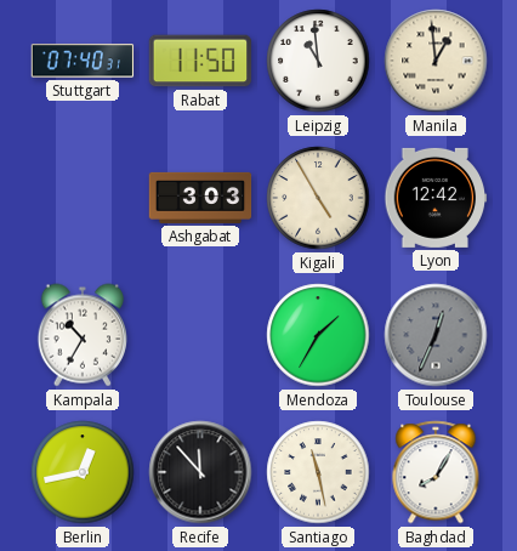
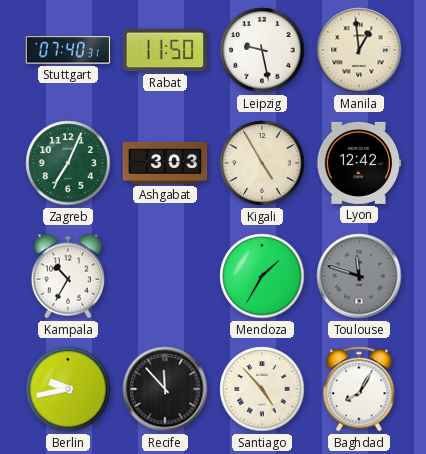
Leipzig: 10:59 -> 9:28
Zagreb: none -> 7:04
Toulouse: 12:34 -> 11:48
Berlin: 12:43 -> 9:43
Santiago: 11:28 -> 4:53
